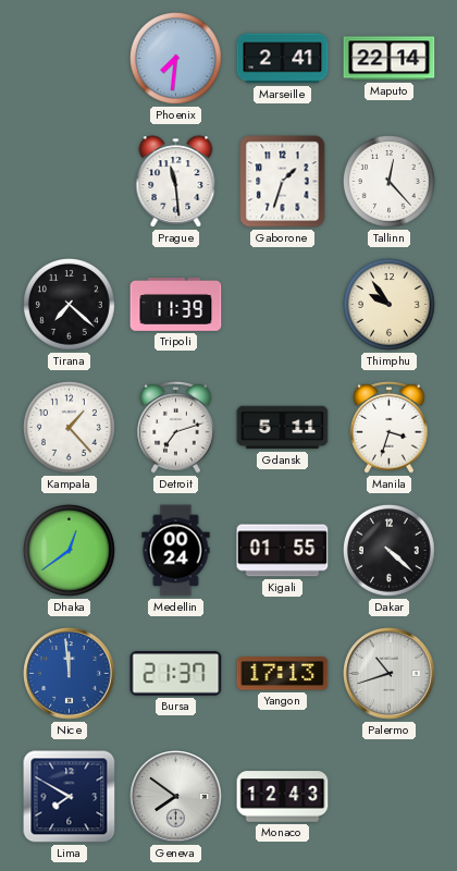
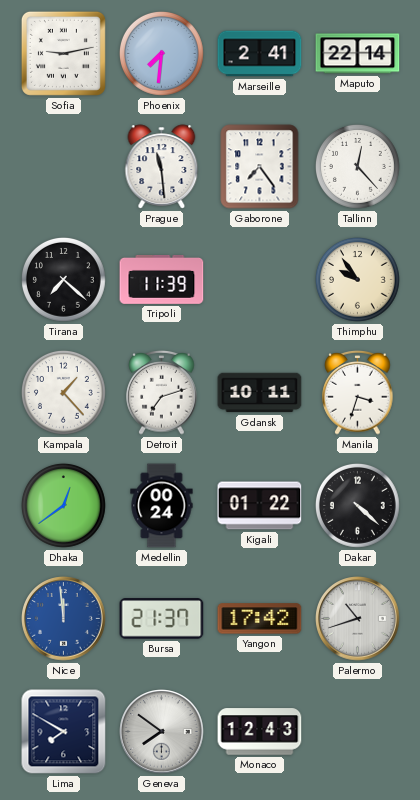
Sofia: none -> 9:13
Gaborone: 1:33 -> 7:24
Gdansk: 5:11 -> 10:11
Kigali: 01:55 -> 01:22
Yangon: 17:13 -> 17:42
